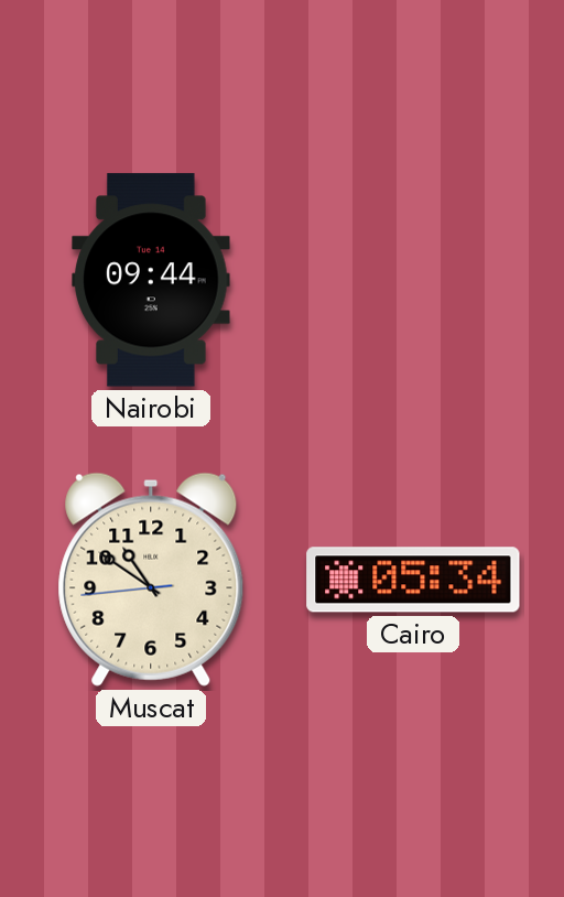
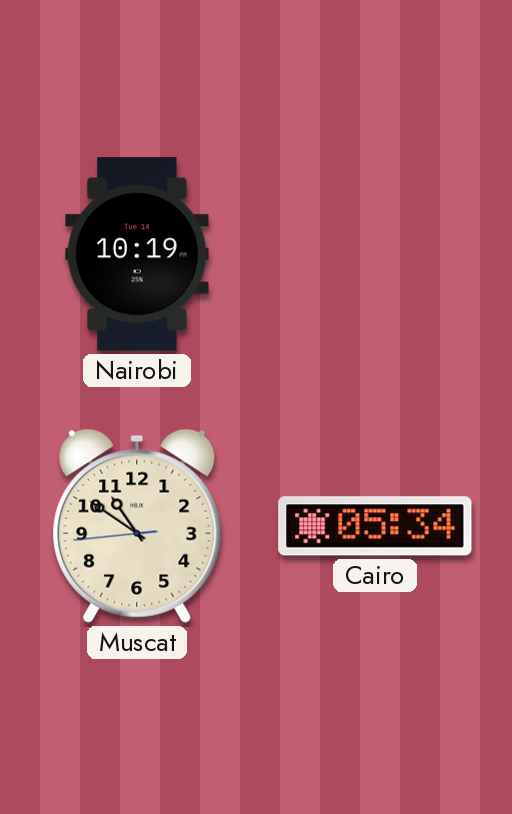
Nairobi: 09:44 -> 10:19
